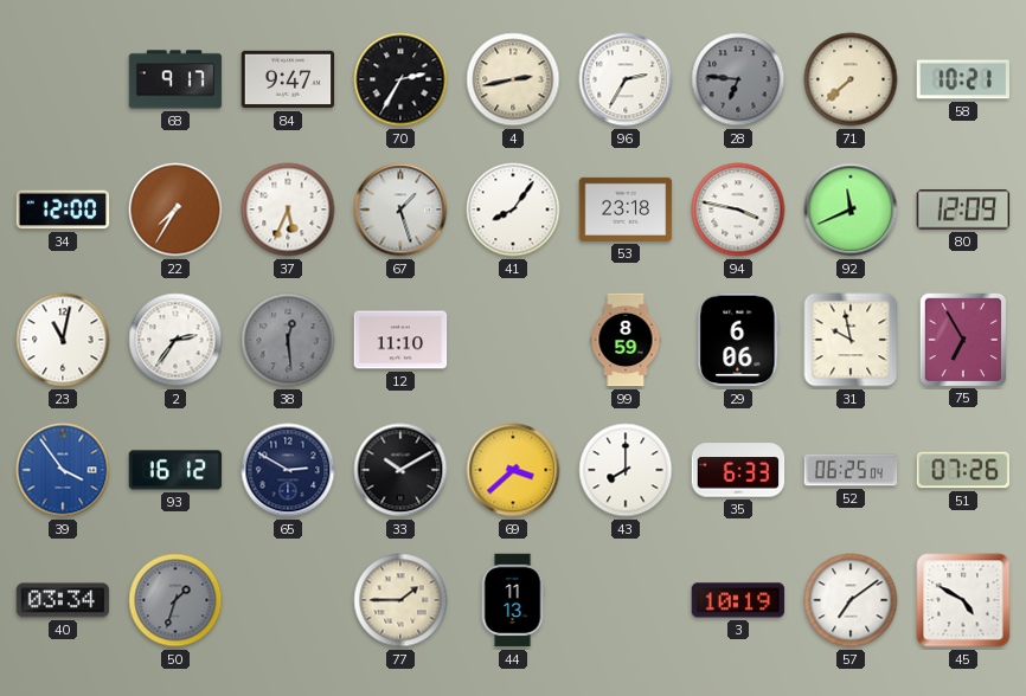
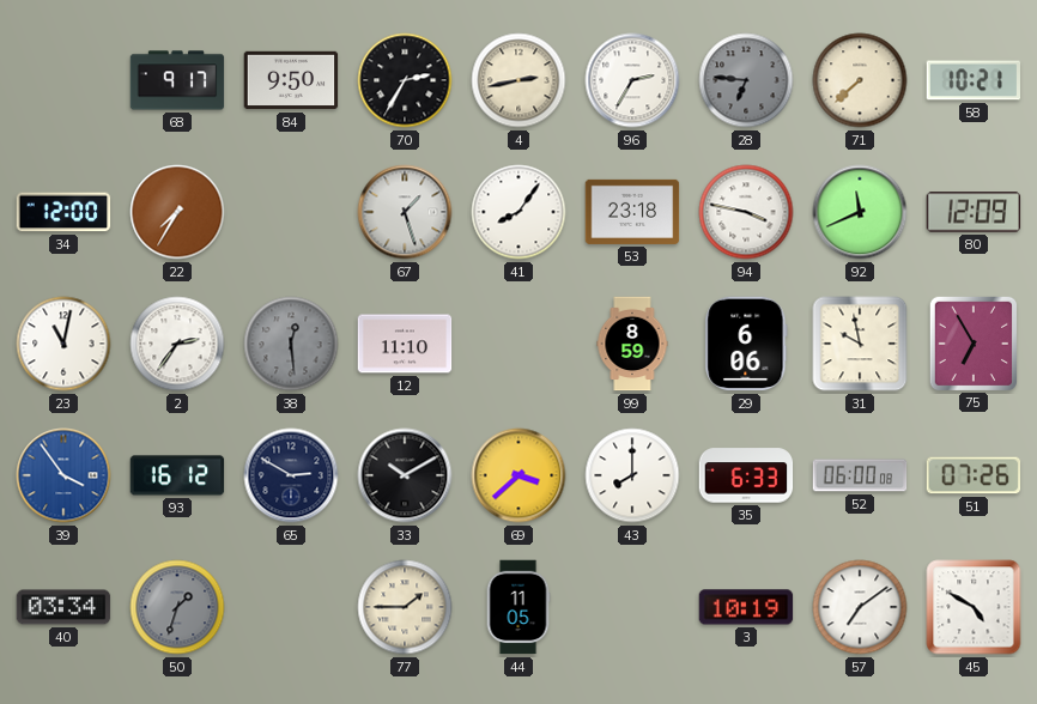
84: 9:47 -> 9:50
37: 5:34 -> none
52: 06:25 -> 06:00
44: 11:13 -> 11:05
